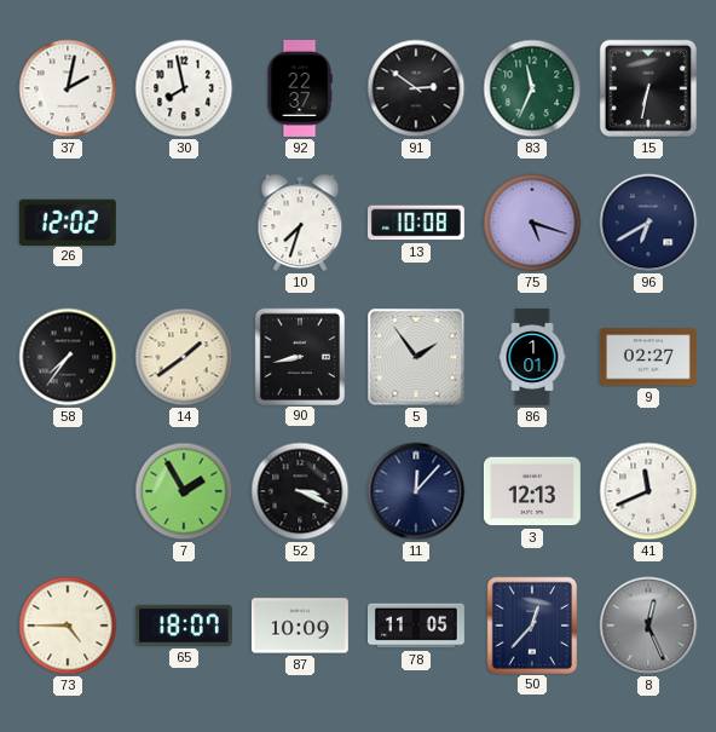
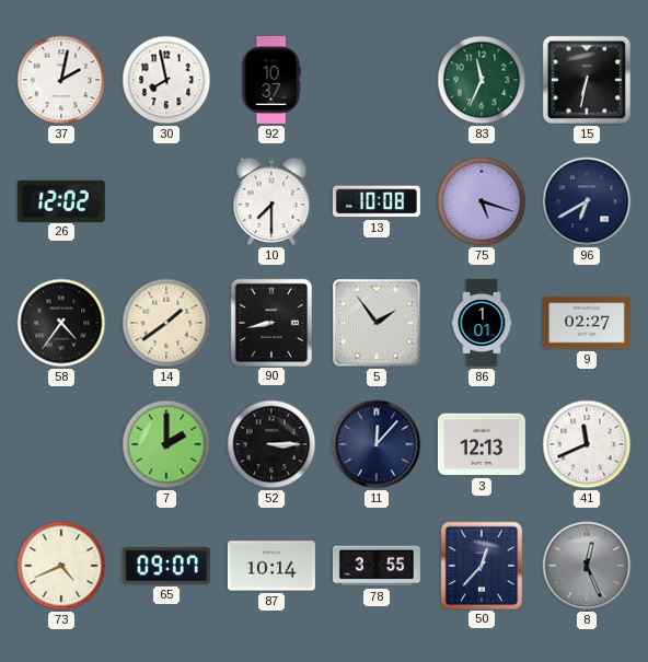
92: 22:37 -> 10:37
91: 2:51 -> none
10: 7:33 -> 7:30
58: 7:36 -> 4:36
7: 1:55 -> 2:00
52: 3:19 -> 3:15
73: 4:45 -> 4:41
65: 18:07 -> 09:07
87: 10:09 -> 10:14
78: 11:05 -> 3:55
